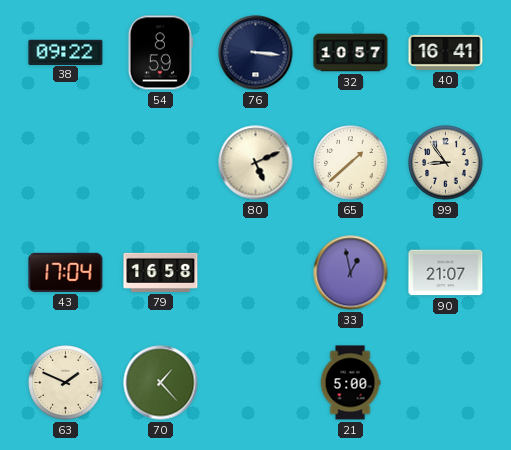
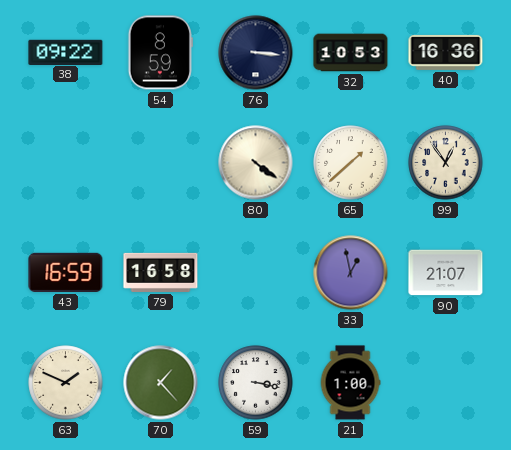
32: 10:57 -> 10:53
40: 16:41 -> 16:36
80: 5:11 -> 4:21
99: 8:54 -> 12:54
43: 17:04 -> 16:59
59: none -> 3:17
21: 5:00 -> 1:00
